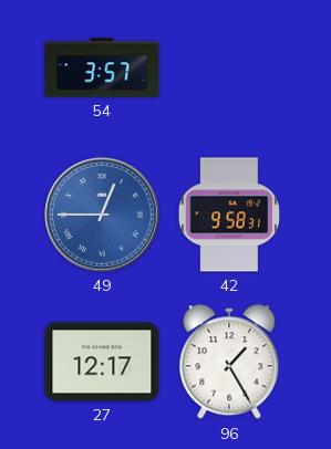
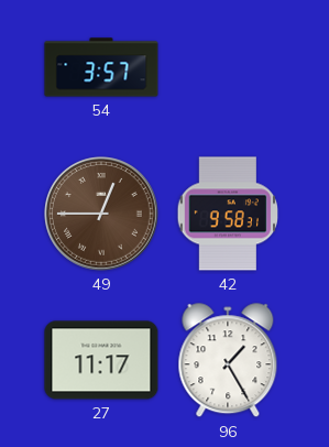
49 dial: blue -> brown
27: 12:17 -> 11:17
